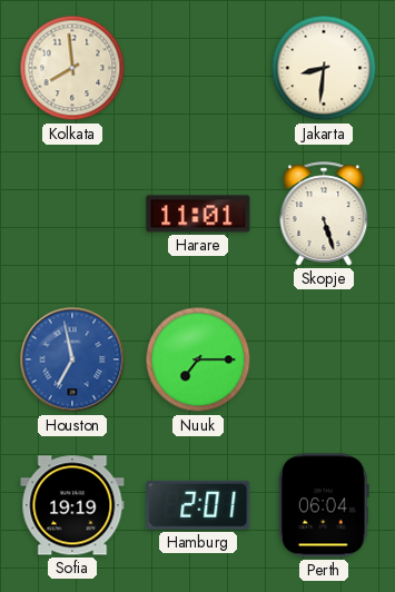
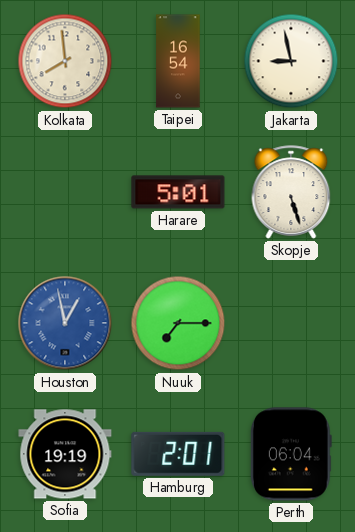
Taipei: none -> 16:54
Jakarta: 8:31 -> 8:58
Harare: 11:01 -> 5:01
Houston: 6:58 -> 12:58
